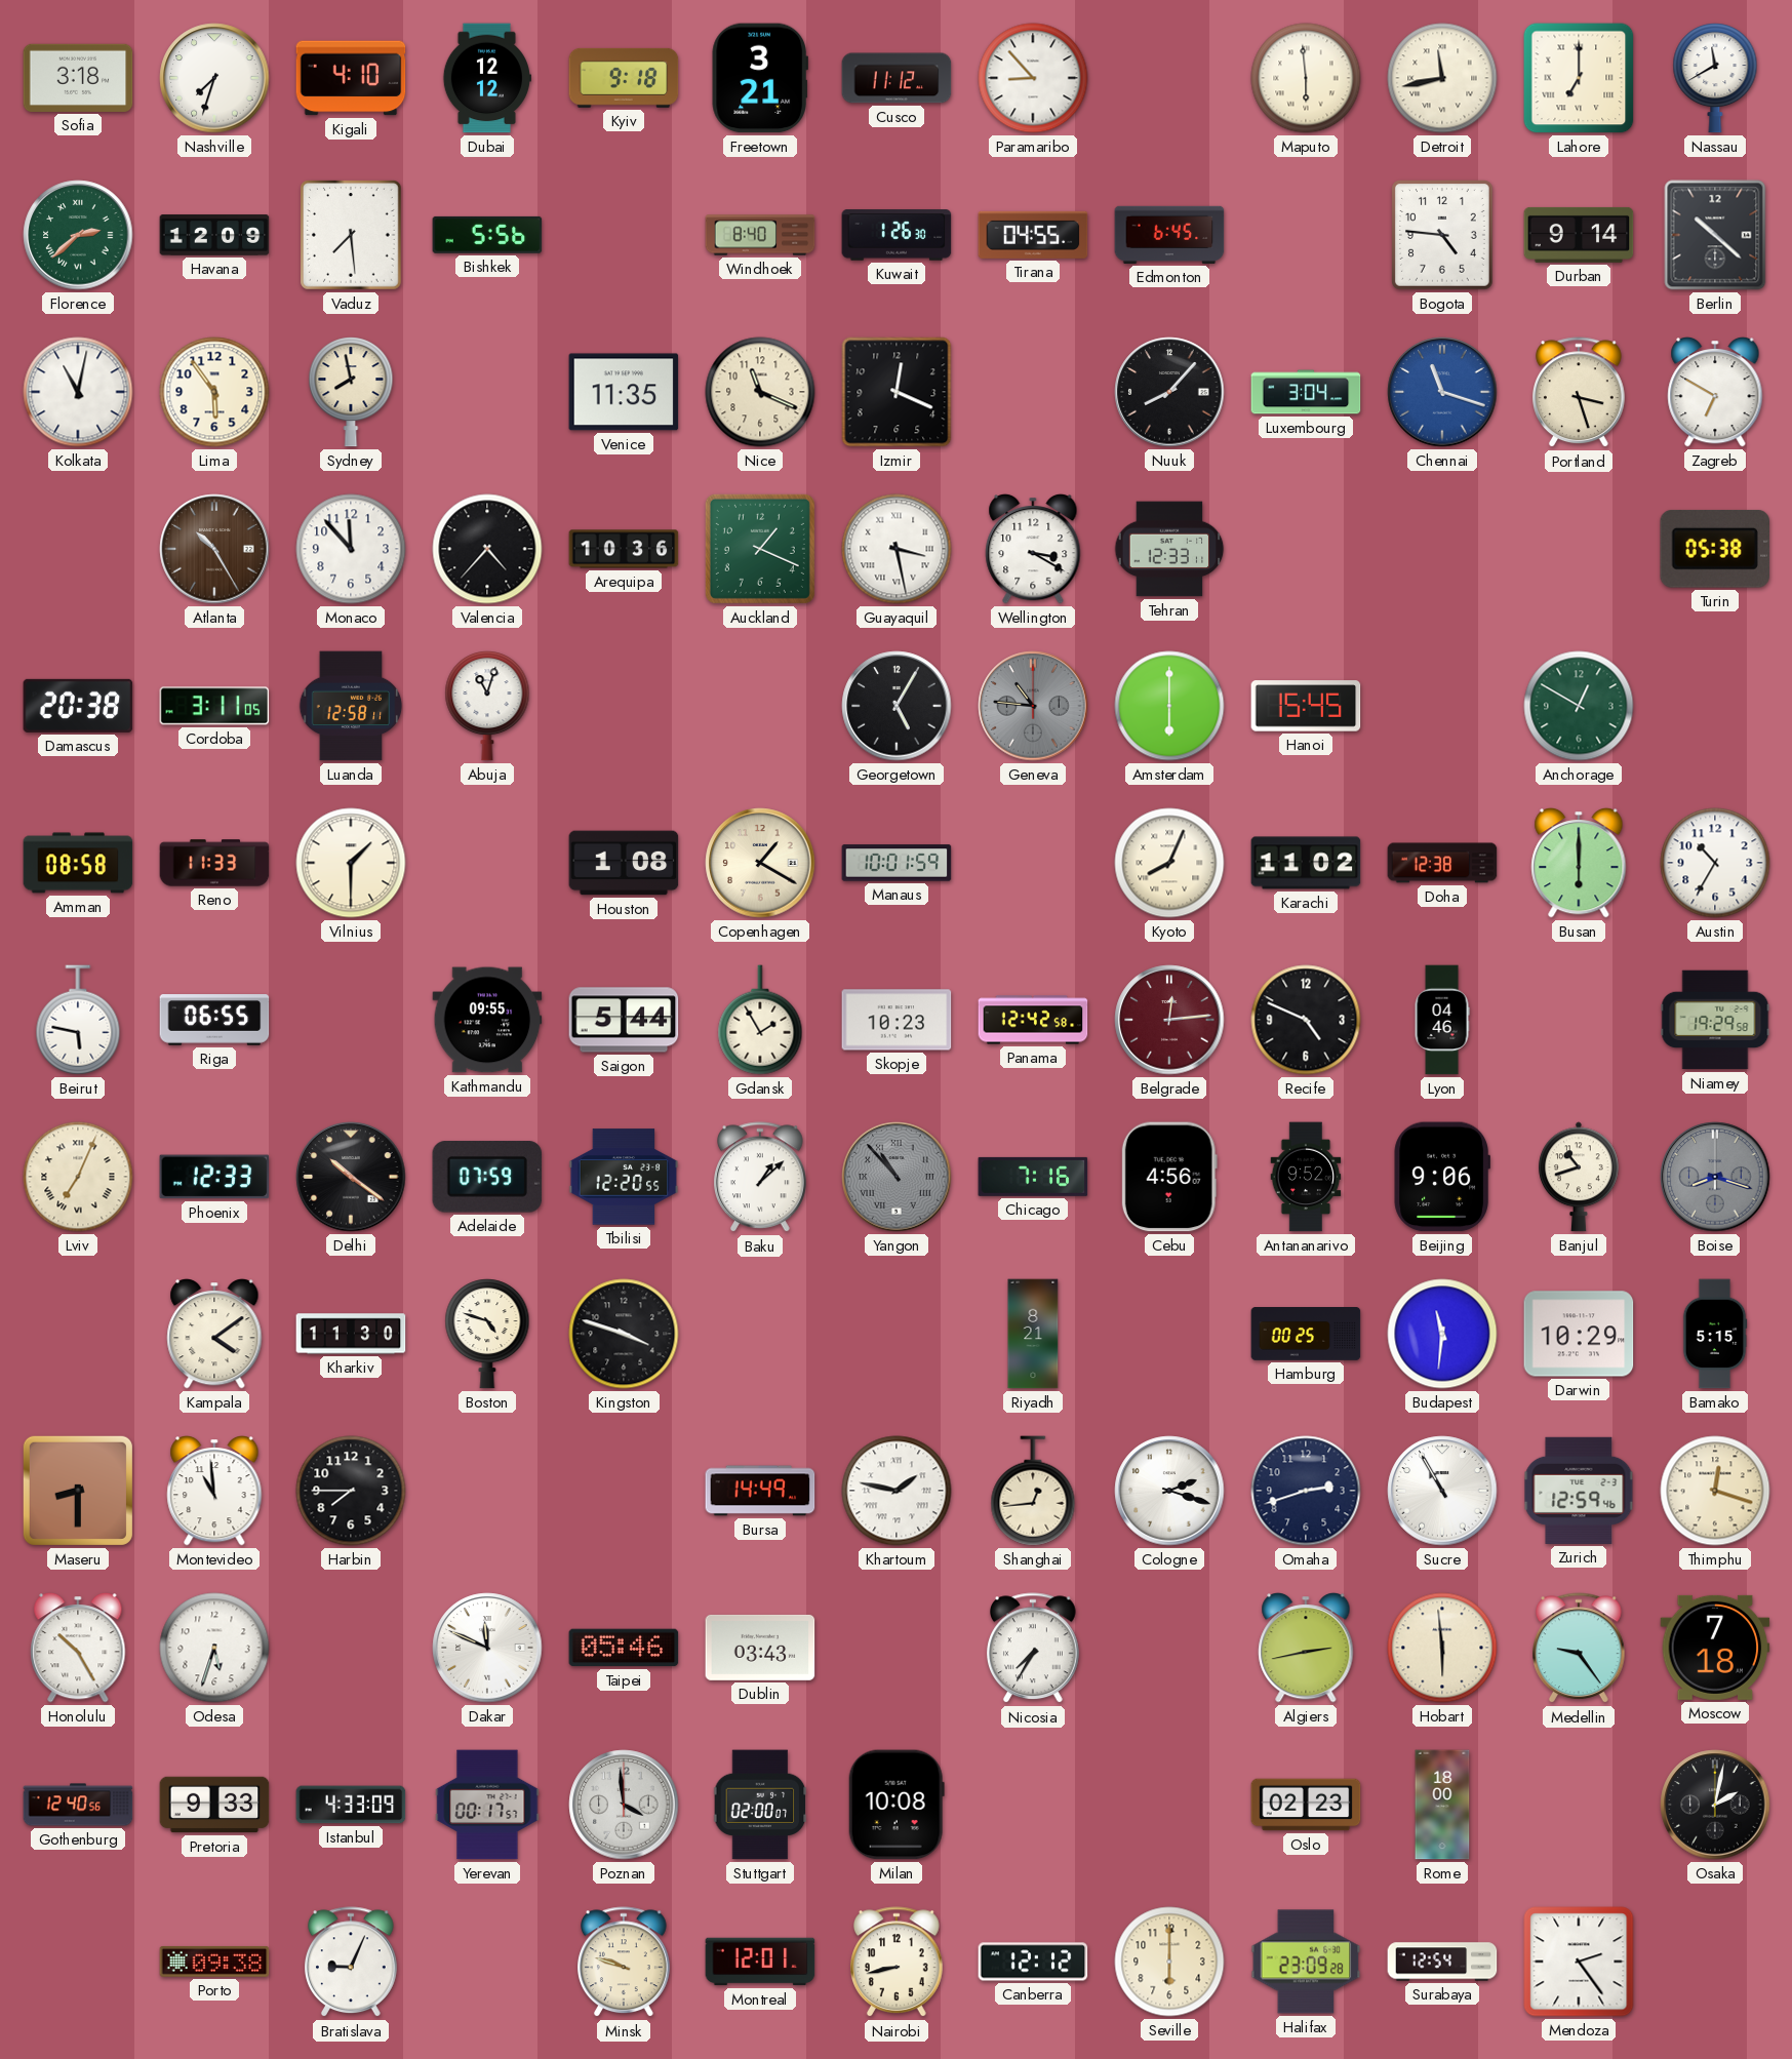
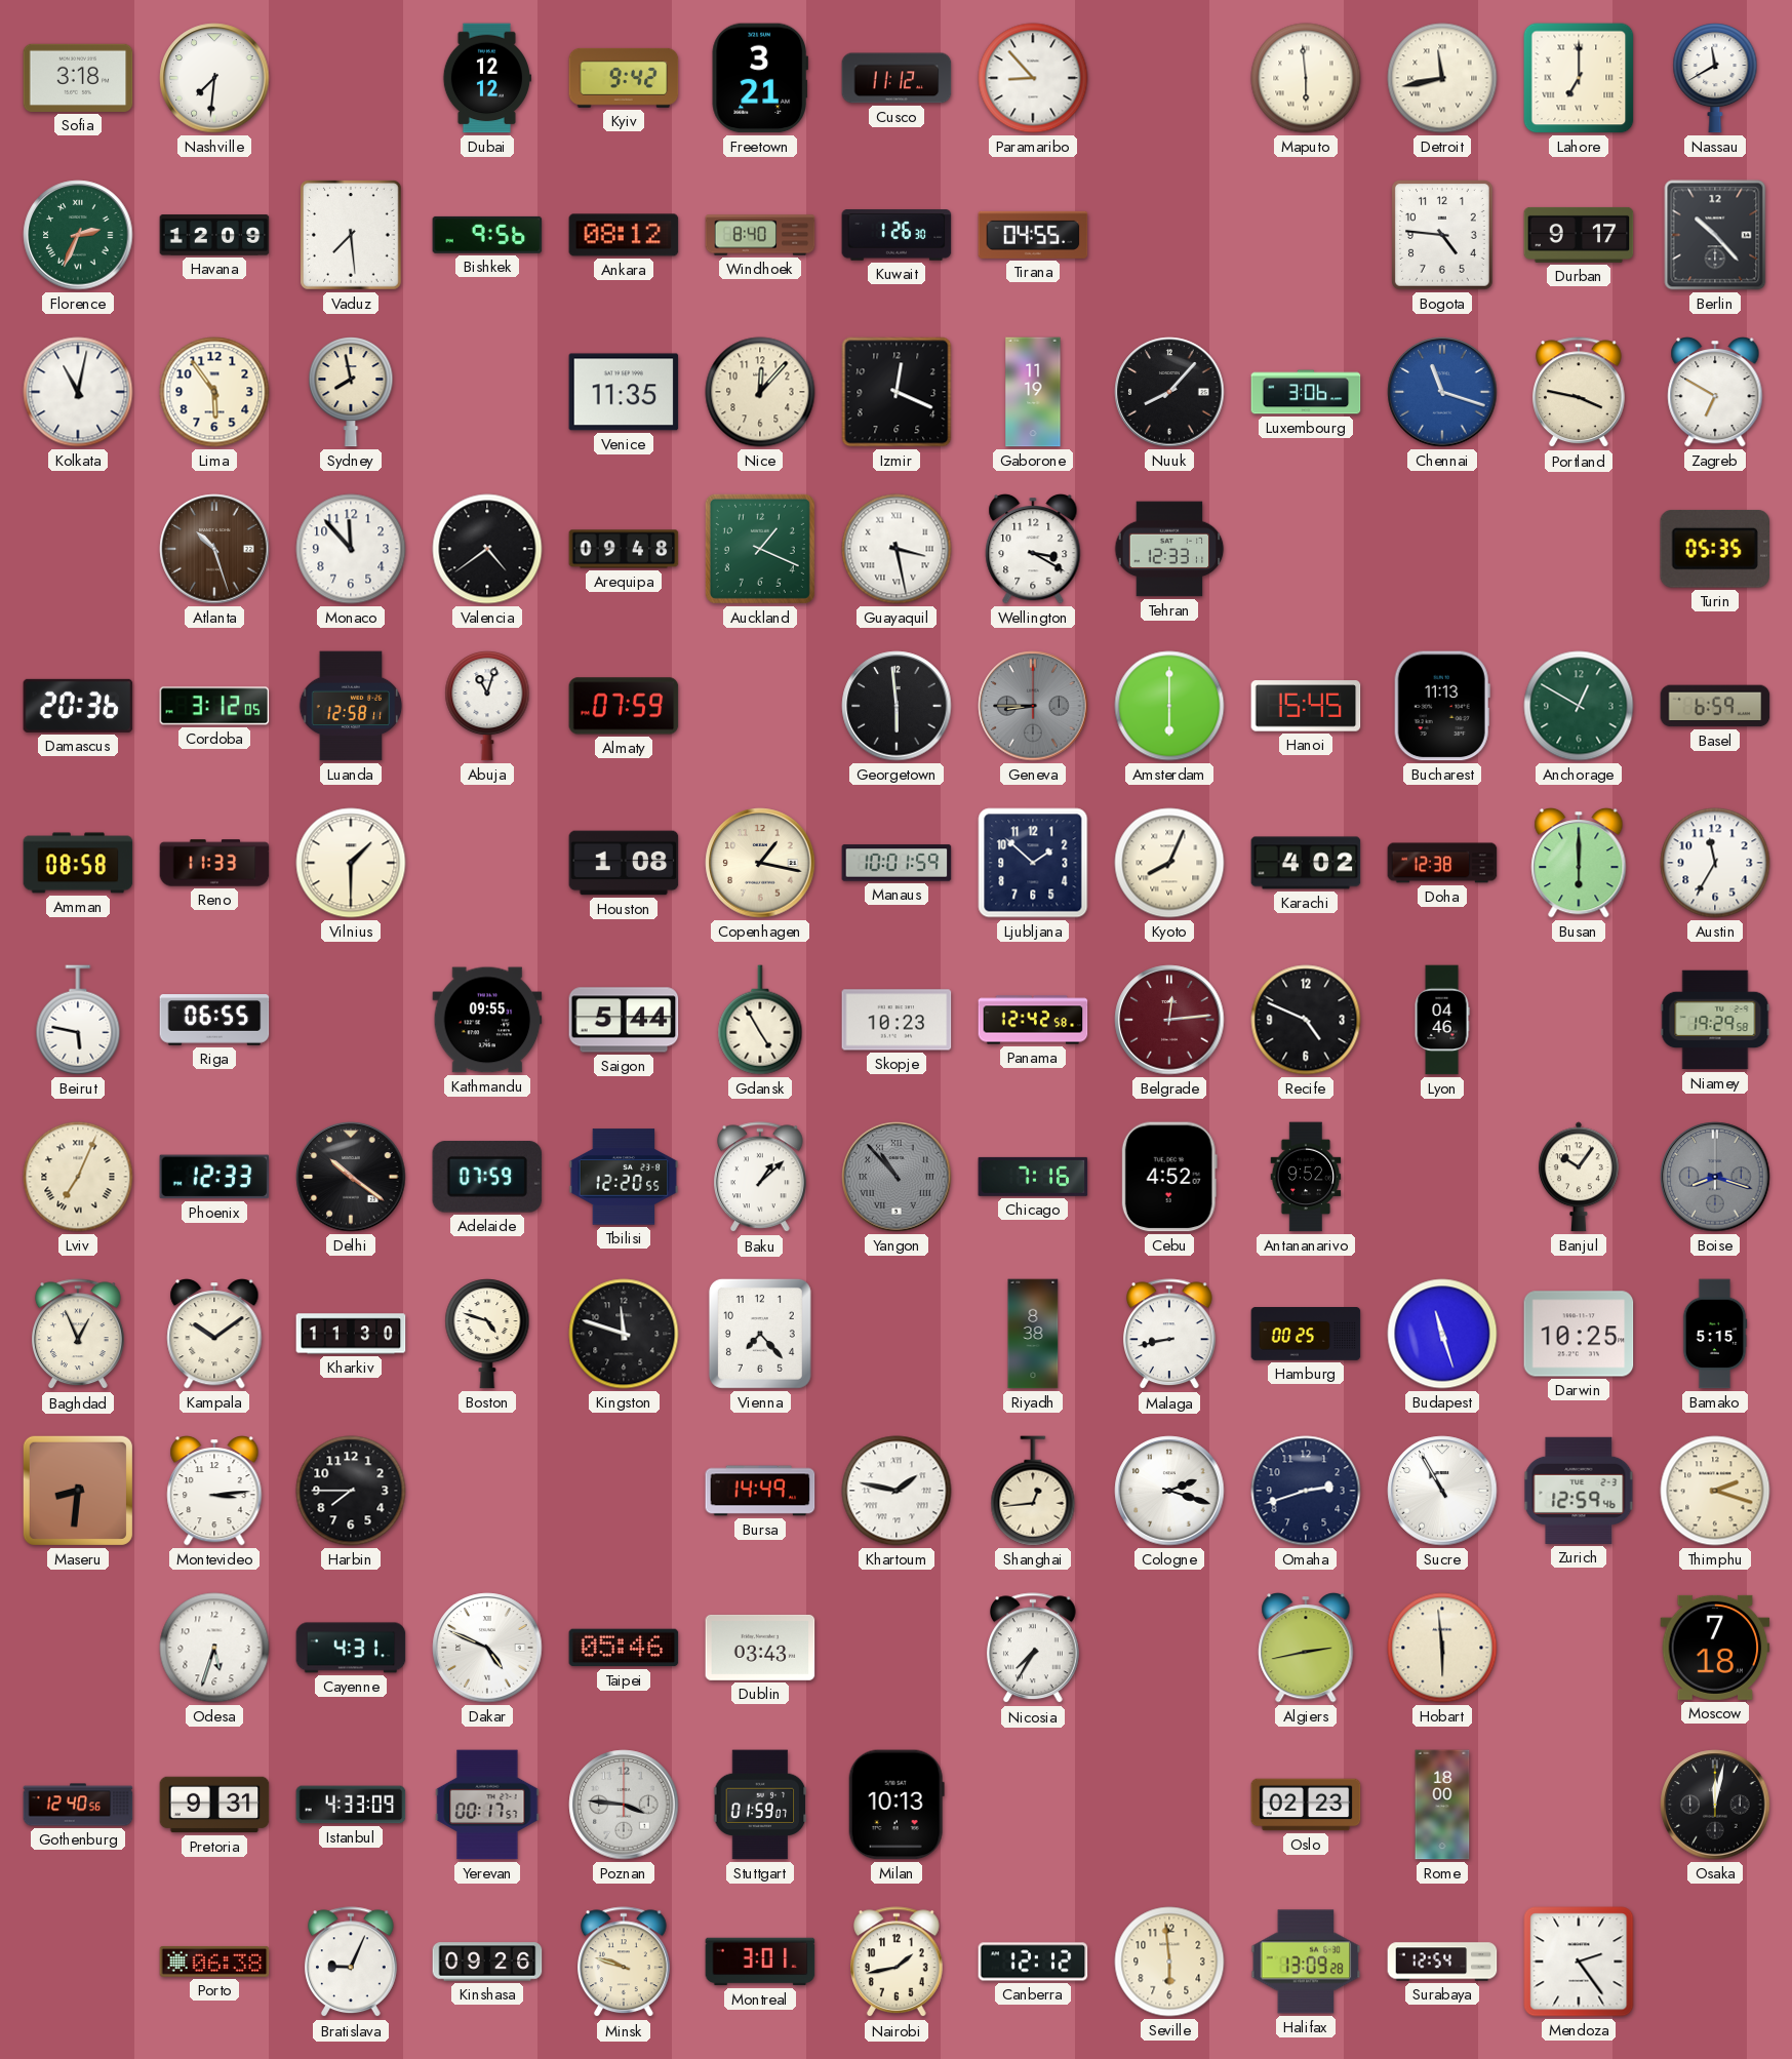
Nashville: 7:33 -> 7:31
Kigali: 4:10 -> none
Kyiv: 9:18 -> 9:42
Florence: 2:38 -> 2:34
Bishkek: 5:56 -> 9:56
Ankara: none -> 08:12
Edmonton: 6:45 -> none
Durban: 9:14 -> 9:17
Berlin: 10:22 -> 10:23
Nice: 11:19 -> 12:07
Gaborone: none -> 11:19
Luxembourg: 3:04 -> 3:06
Portland: 3:27 -> 3:47
Atlanta: 10:25 -> 10:27
Valencia: 4:37 -> 4:39
Arequipa: 10:36 -> 09:48
Turin: 05:38 -> 05:35
Damascus: 20:38 -> 20:36
Cordoba: 3:11 -> 3:12
Almaty: none -> 07:59
Georgetown: 5:05 -> 5:59
Geneva: 10:46 -> 8:45
Bucharest: none -> 11:13
Basel: none -> 6:59
Copenhagen: 1:20 -> 1:17
Ljubljana: none -> 1:52
Karachi: 11:02 -> 4:02
Austin: 10:35 -> 11:35
Gdansk: 1:55 -> 4:55
Cebu: 4:56 -> 4:52
Beijing: 9:06 -> none
Banjul: 10:42 -> 10:06
Baghdad: none -> 12:56
Kampala: 4:09 -> 10:09
Kingston: 3:48 -> 11:48
Vienna: none -> 7:23
Riyadh: 8:21 -> 8:38
Malaga: none -> 8:43
Budapest: 11:31 -> 11:27
Darwin: 10:29 -> 10:25
Maseru: 8:30 -> 8:31
Montevideo: 10:59 -> 3:14
Thimphu: 12:18 -> 2:18
Honolulu: 10:25 -> none
Cayenne: none -> 4:31
Dakar: 11:49 -> 4:49
Medellin: 9:24 -> none
Pretoria: 9:33 -> 9:31
Poznan: 3:59 -> 3:46
Stuttgart: 02:00 -> 01:59
Milan: 10:08 -> 10:13
Osaka: 2:02 -> 12:02
Porto: 09:38 -> 06:38
Kinshasa: none -> 09:26
Montreal: 12:01 -> 3:01
Nairobi: 8:43 -> 1:43
Seville: 6:00 -> 5:59
Halifax: 23:09 -> 13:09
